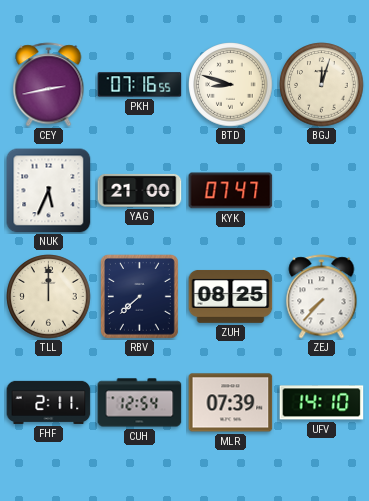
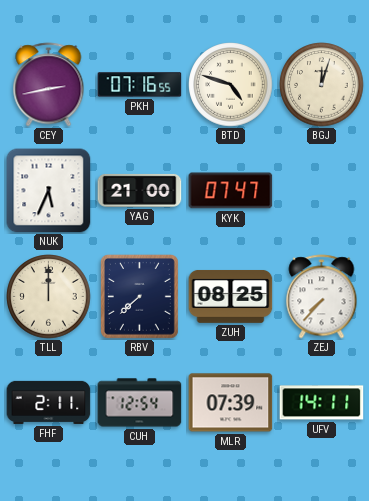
BTD: 8:48 -> 4:48
UFV: 14:10 -> 14:11
